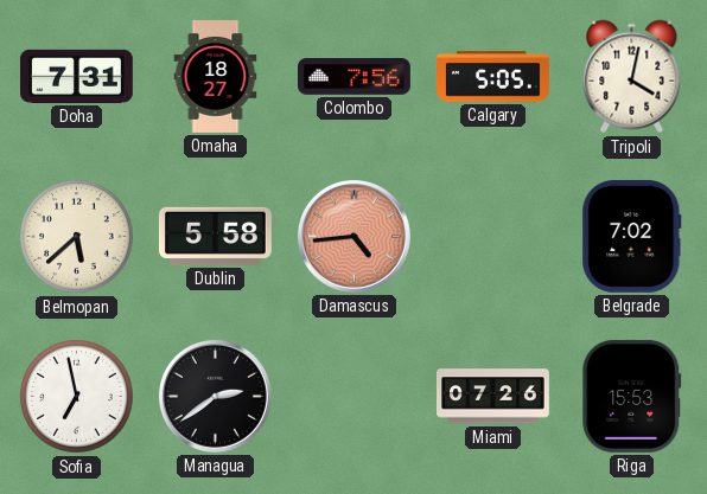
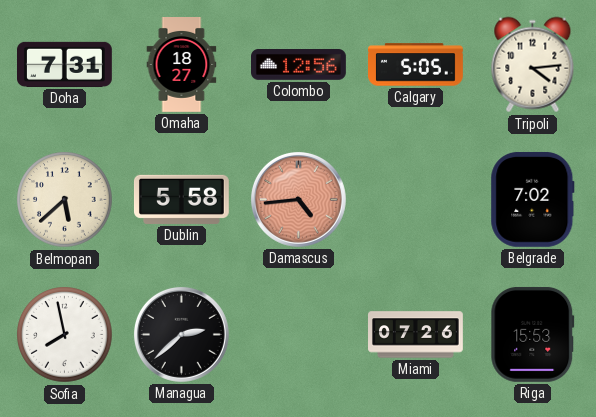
Colombo: 7:56 -> 12:56
Tripoli: 4:02 -> 4:14
Sofia: 6:58 -> 7:58
Managua: 2:39 -> 2:38
